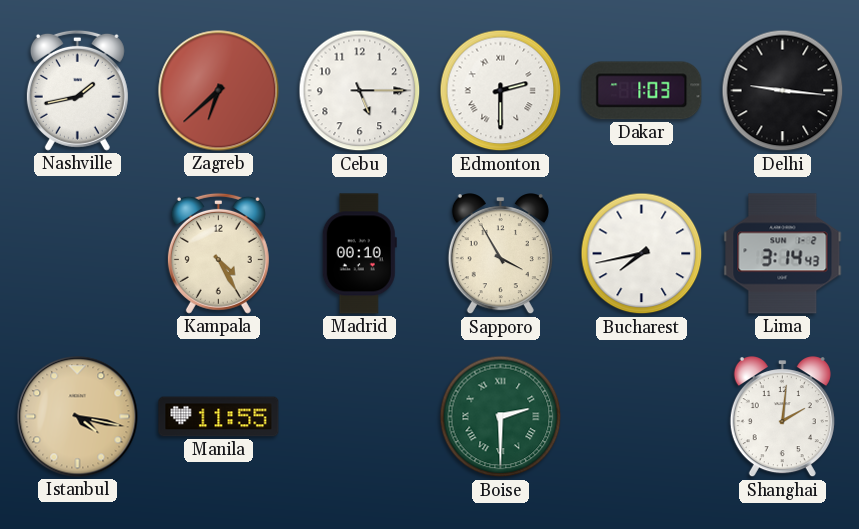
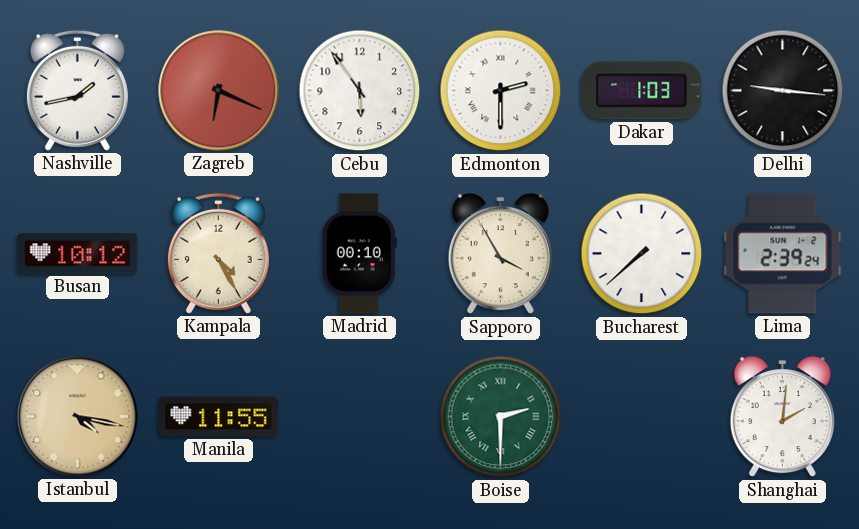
Zagreb: 6:38 -> 6:19
Cebu: 5:15 -> 5:54
Busan: none -> 10:12
Bucharest: 7:43 -> 7:38
Lima: 3:14 -> 2:39
